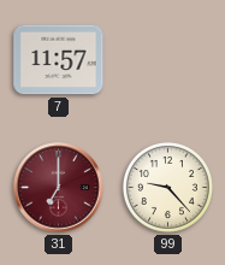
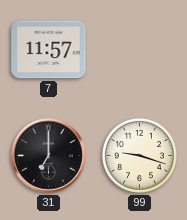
31 dial: burgundy -> black
99: 9:23 -> 9:18
